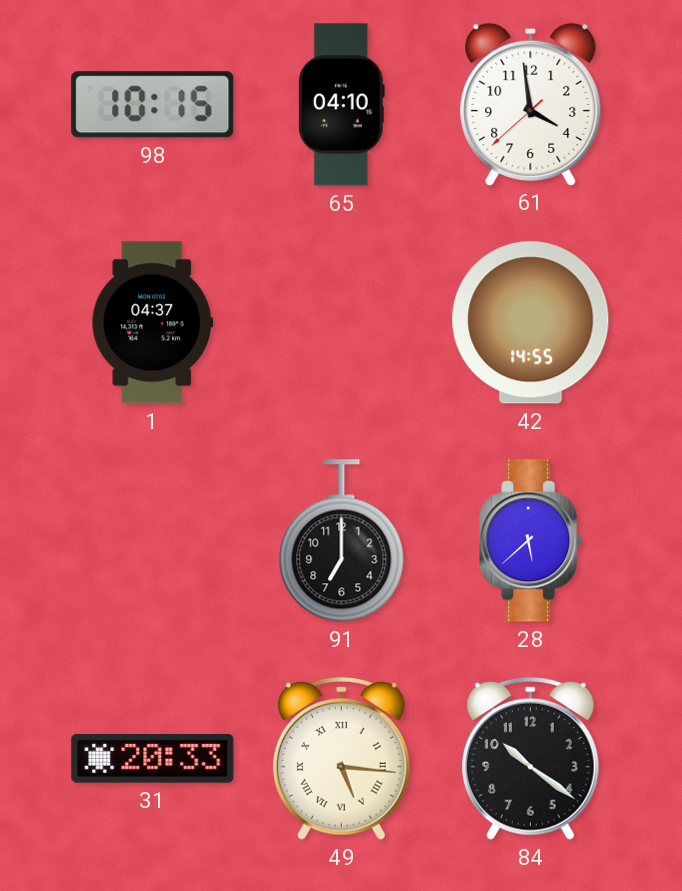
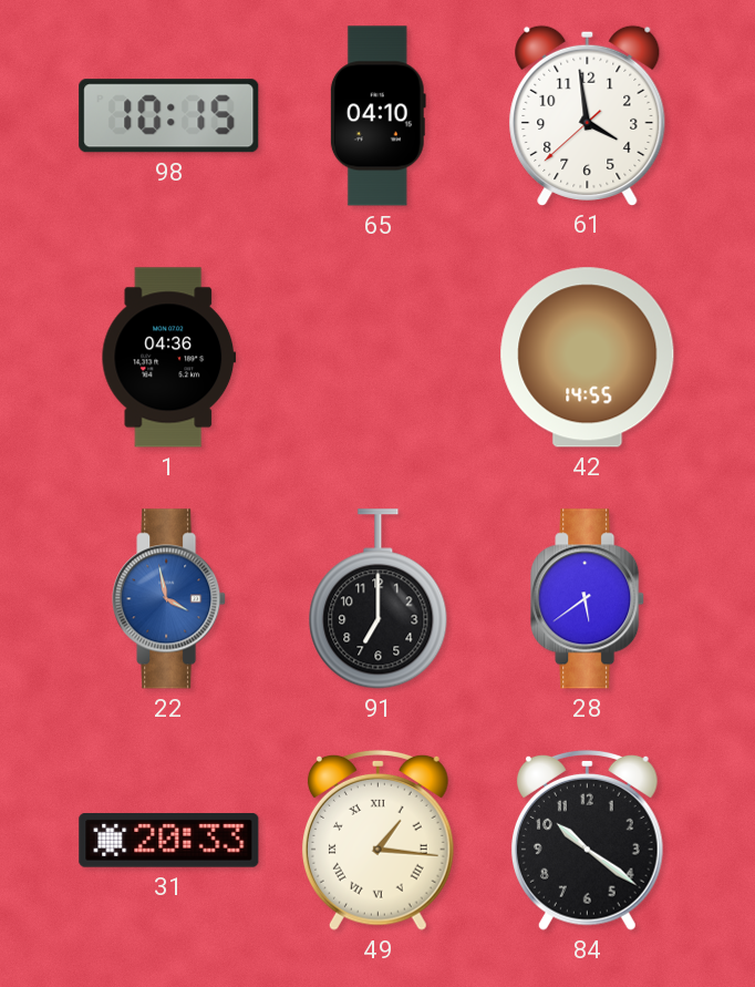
1: 04:37 -> 04:36
22: none -> 3:58
28: 5:38 -> 5:39
49: 5:16 -> 1:16
